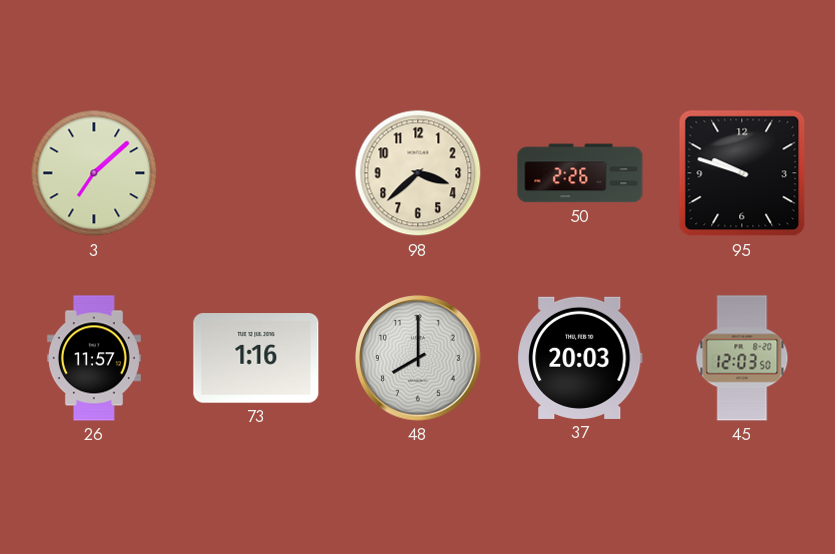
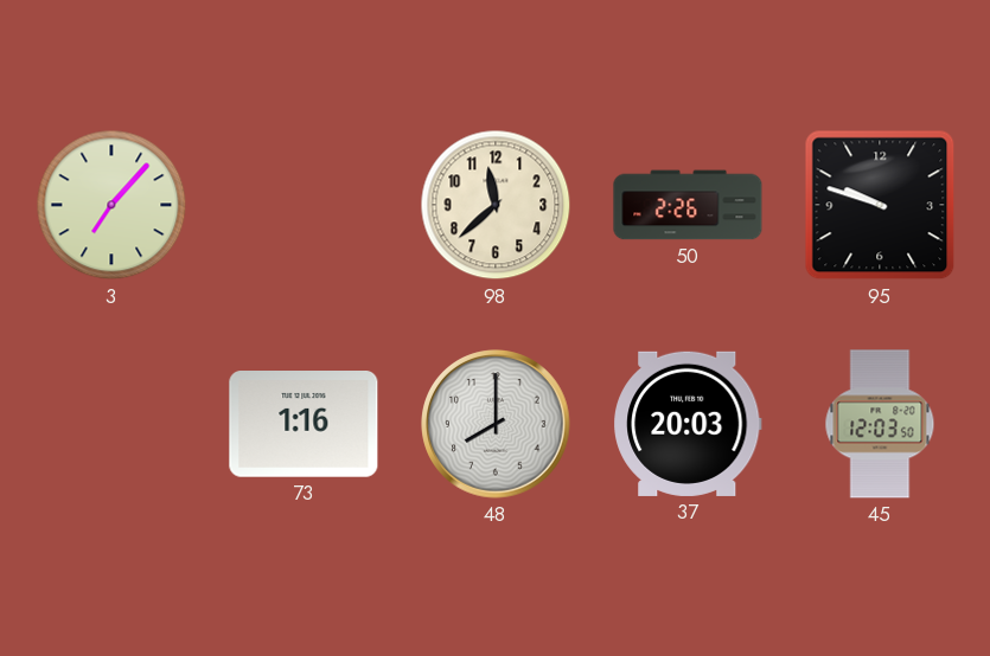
3: 7:08 -> 7:07
98: 3:38 -> 11:38
26: 11:57 -> none
